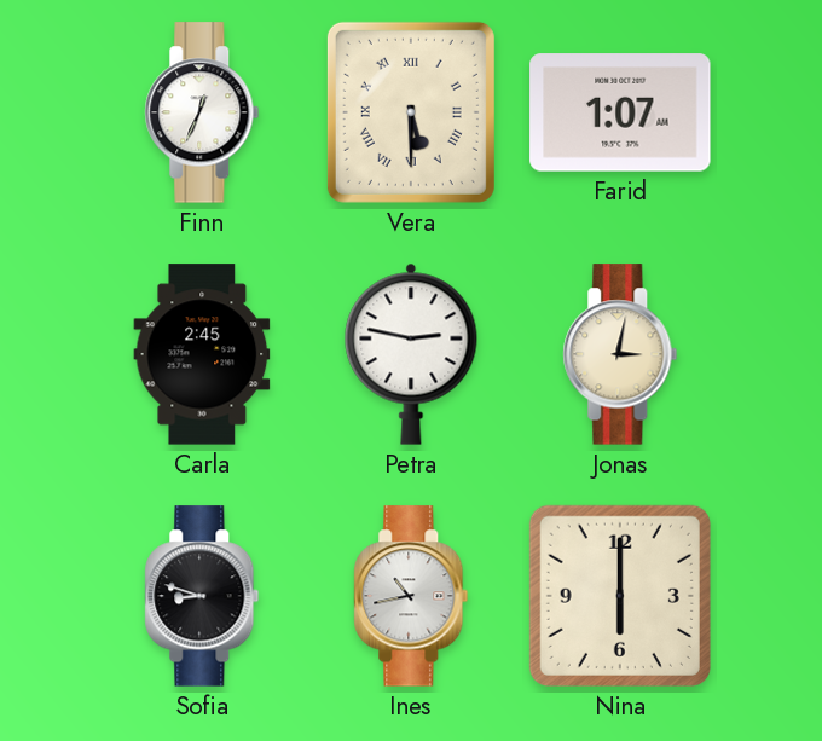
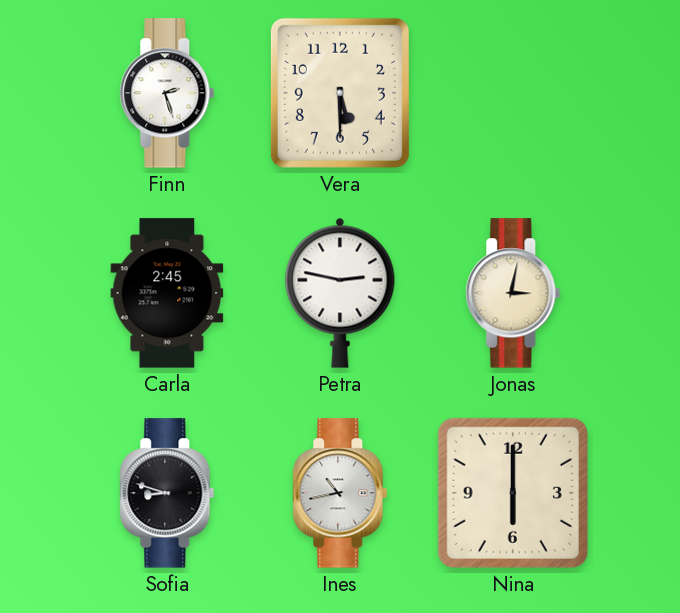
Finn: 12:34 -> 2:27
Vera numerals: Roman -> Arabic
Farid: 1:07 -> none
